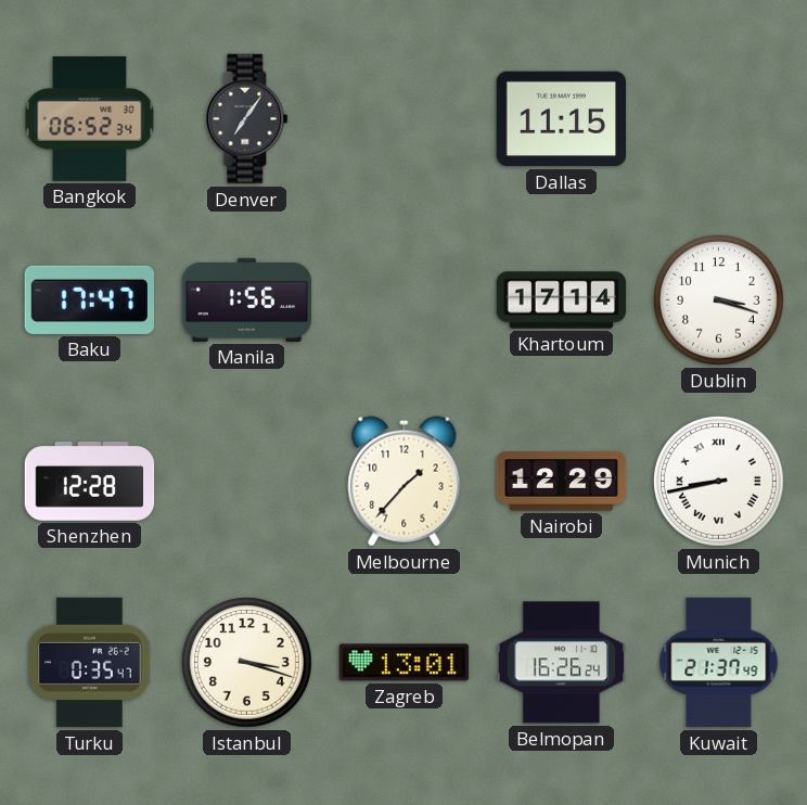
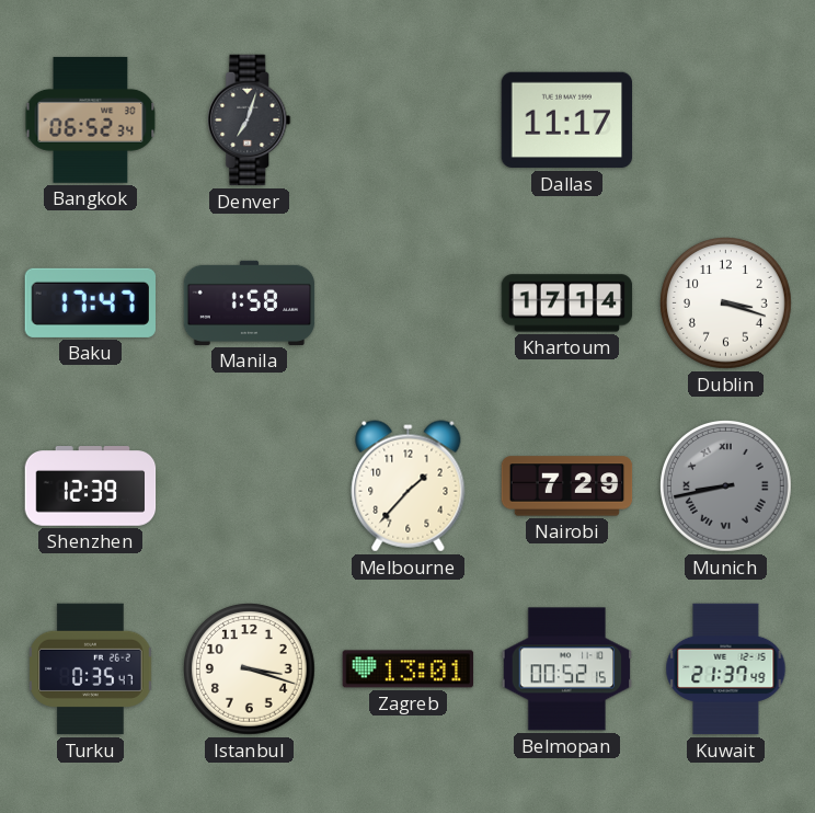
Denver: 7:06 -> 7:03
Dallas: 11:15 -> 11:17
Manila: 1:56 -> 1:58
Shenzhen: 12:28 -> 12:39
Nairobi: 12:29 -> 7:29
Munich dial: white -> grey
Belmopan: 16:26 -> 00:52
